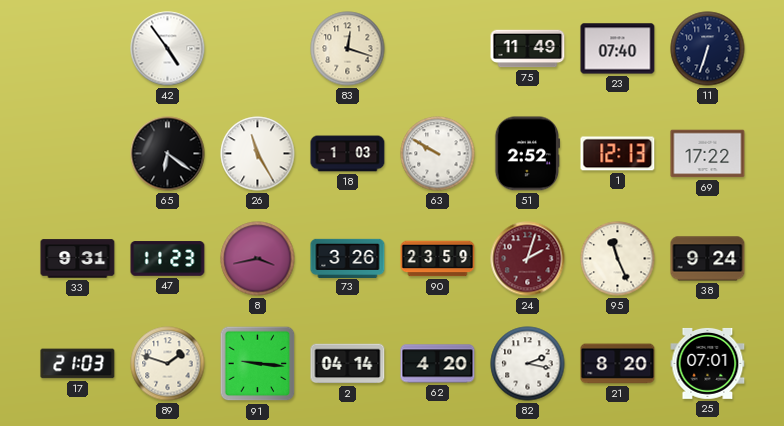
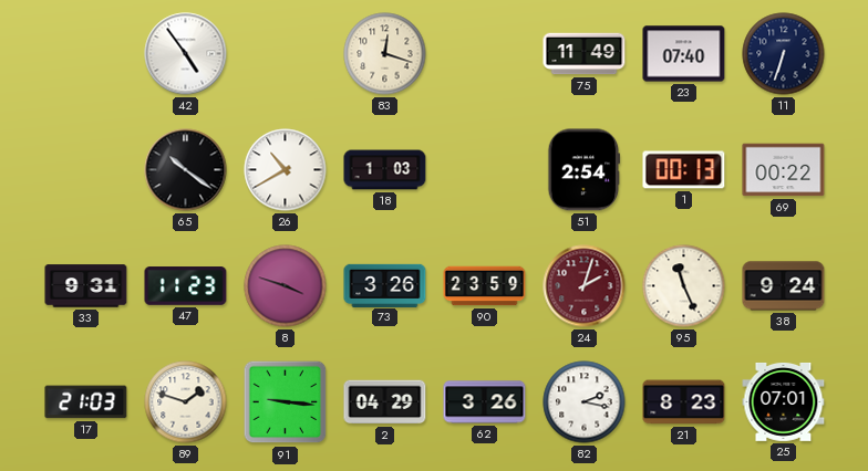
65: 6:21 -> 10:21
26: 11:25 -> 10:40
63: 9:50 -> none
51: 2:52 -> 2:54
1: 12:13 -> 00:13
69: 17:22 -> 00:22
8: 3:43 -> 3:48
2: 04:14 -> 04:29
62: 4:20 -> 3:26
21: 8:20 -> 8:23
